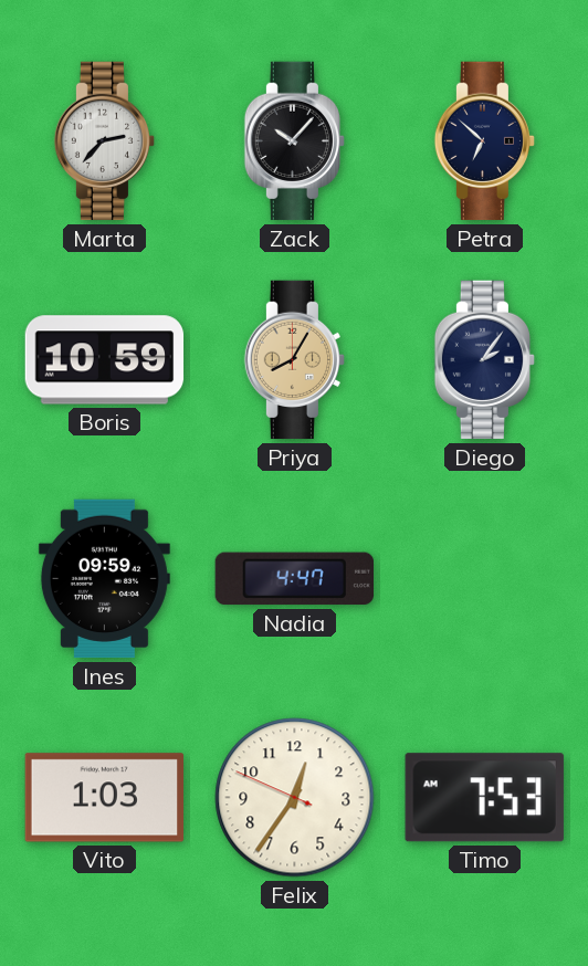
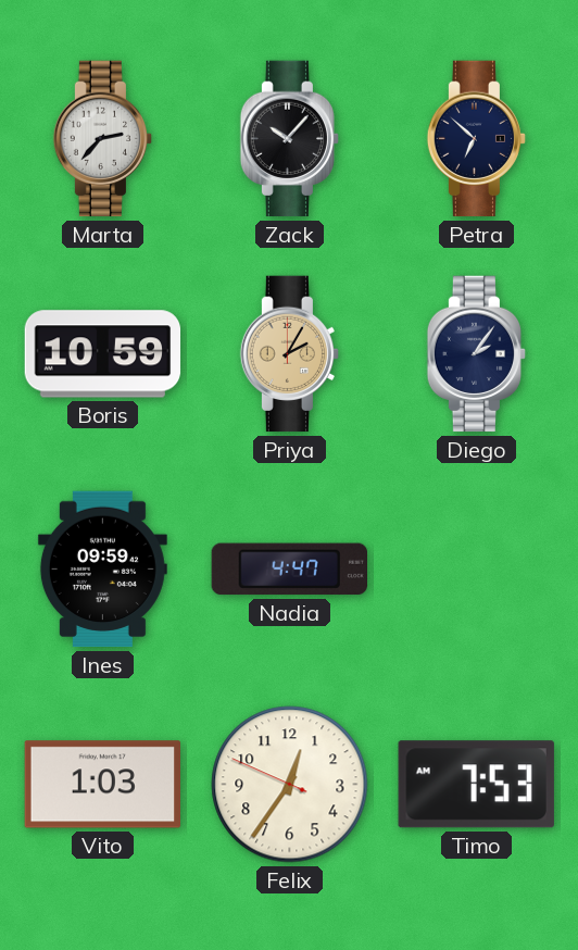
Priya: 8:05 -> 2:05
